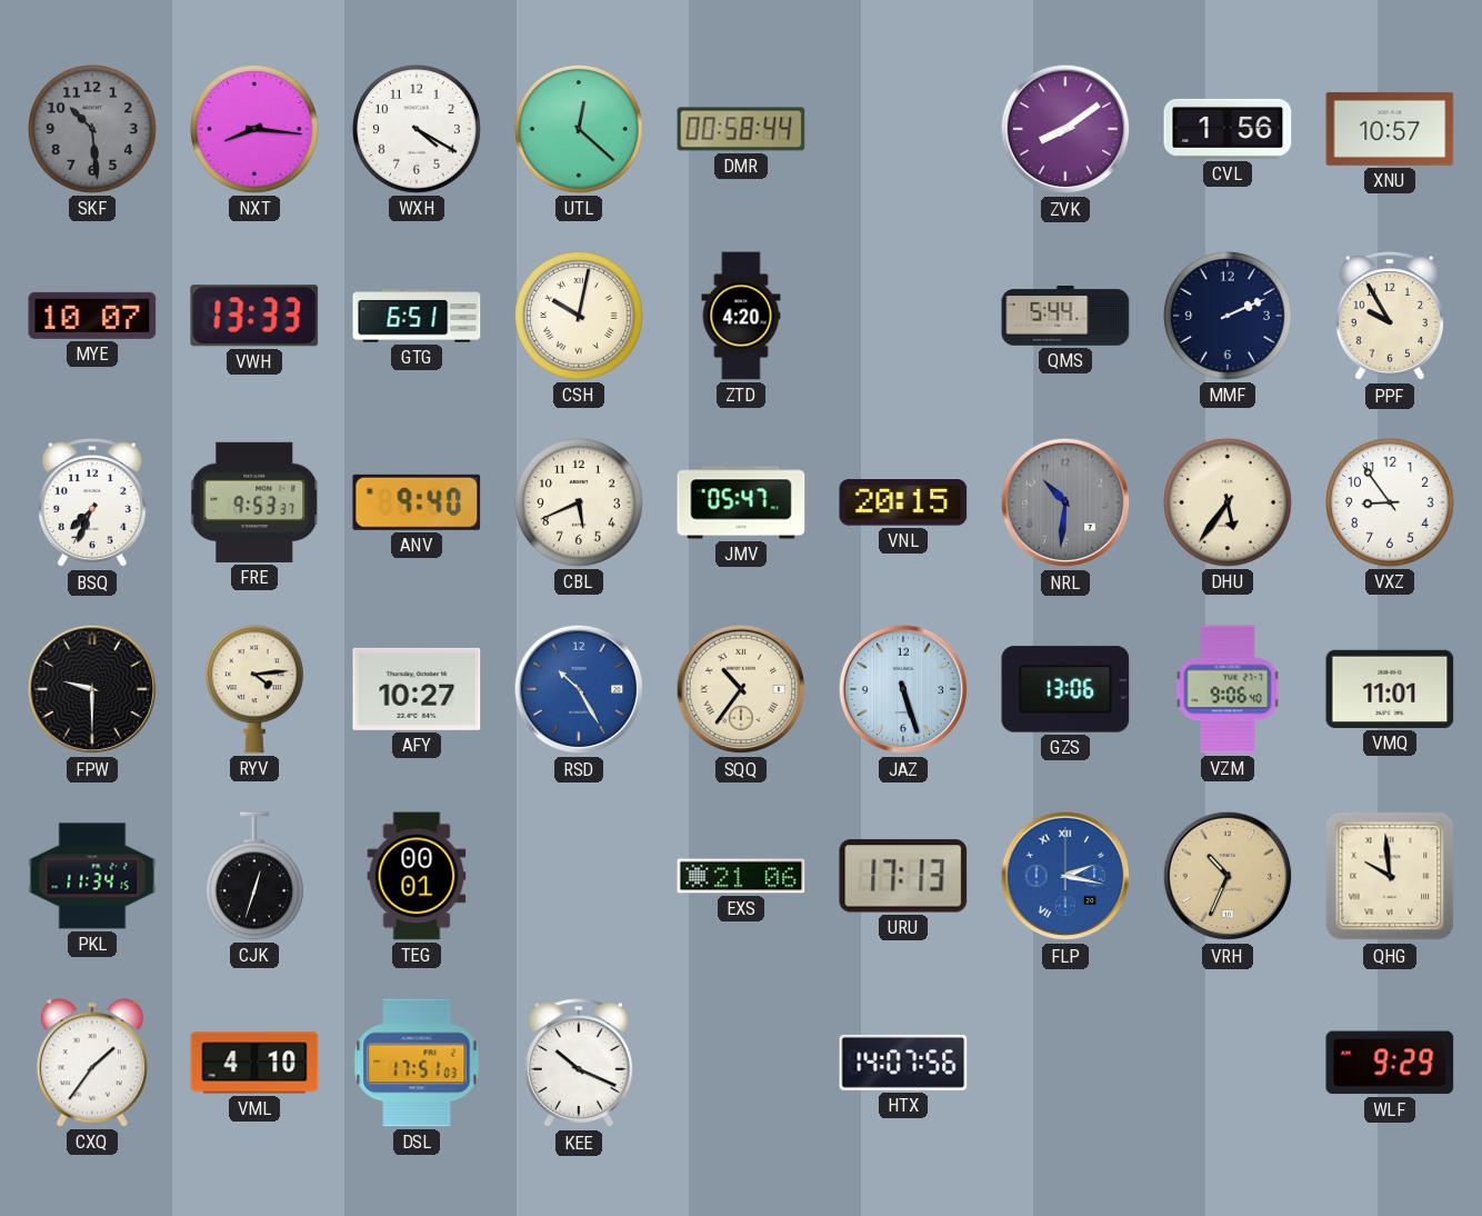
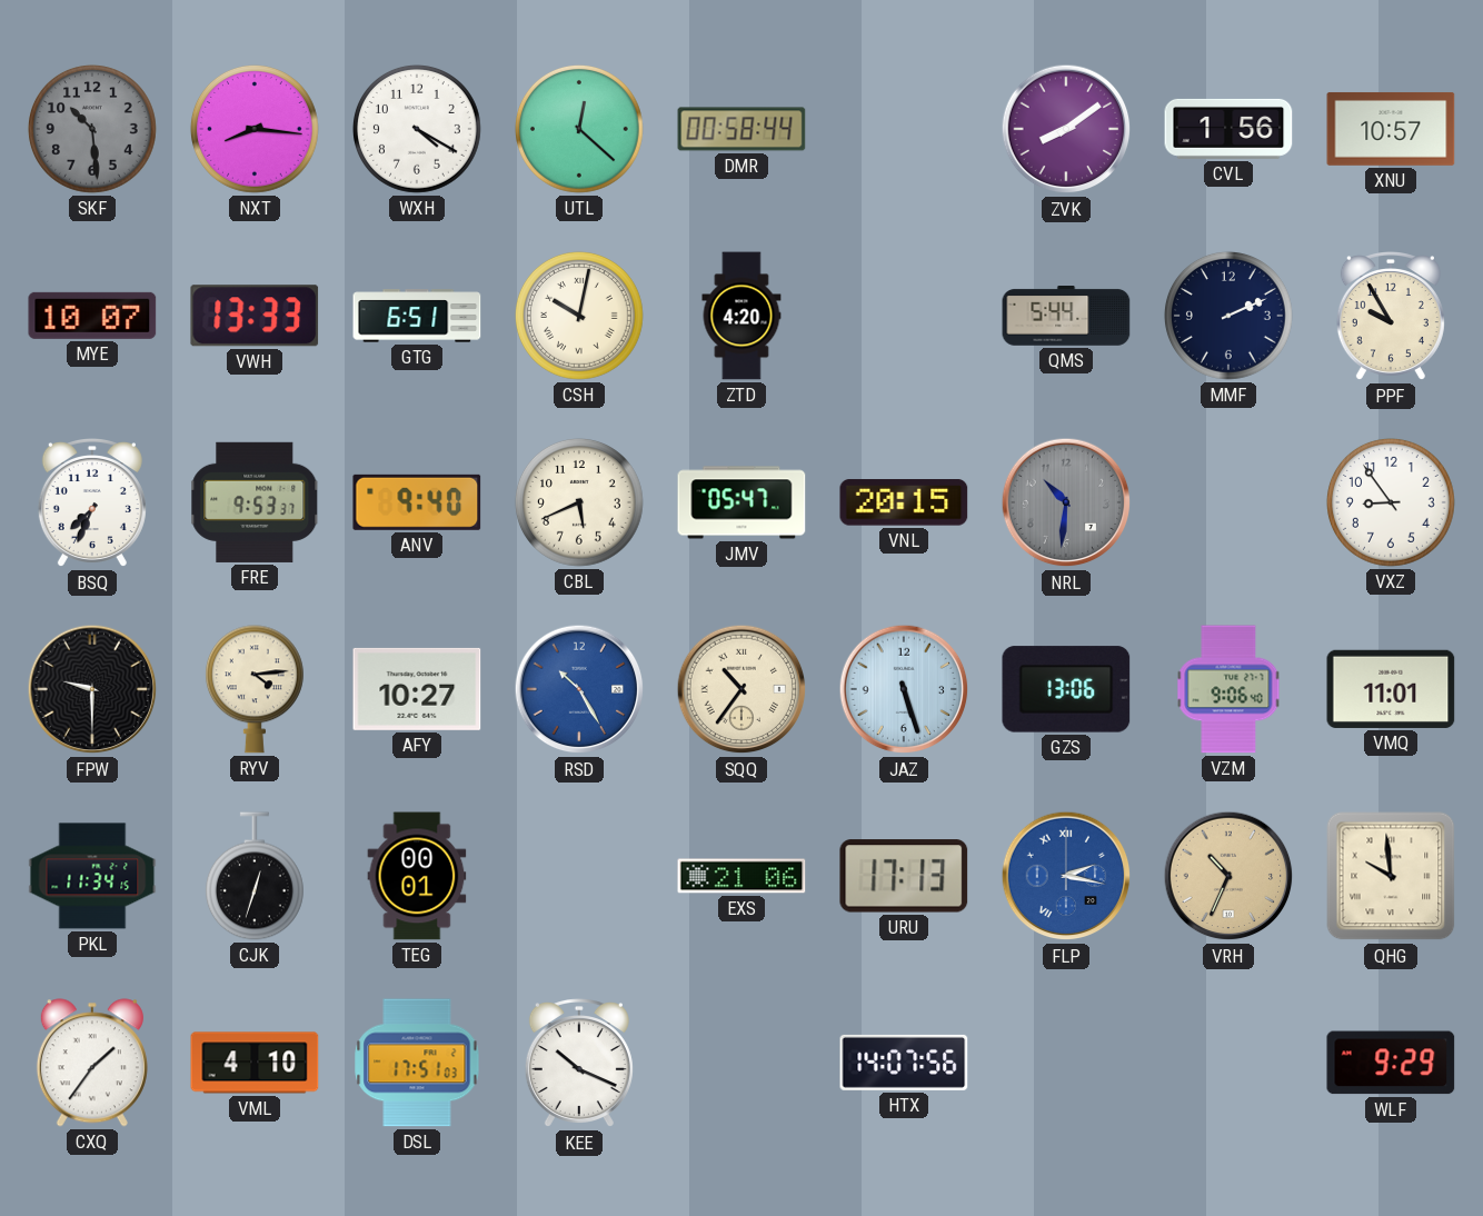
DHU: 5:36 -> none
